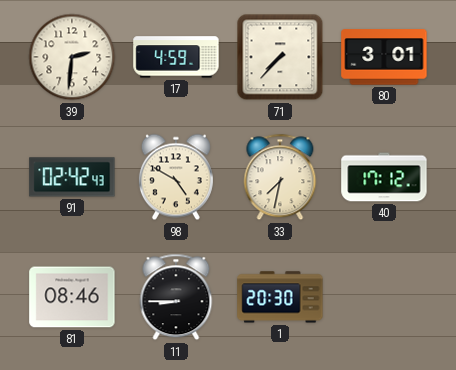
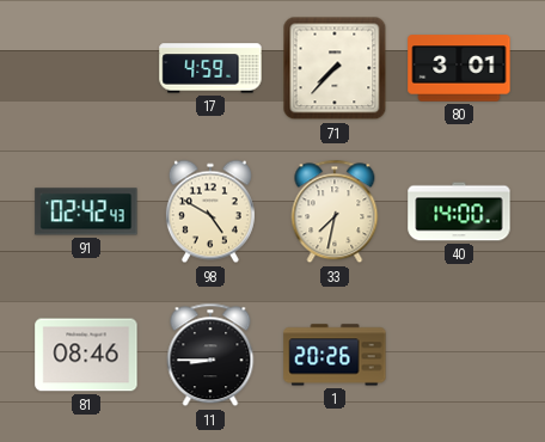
39: 2:31 -> none
40: 17:12 -> 14:00
1: 20:30 -> 20:26
